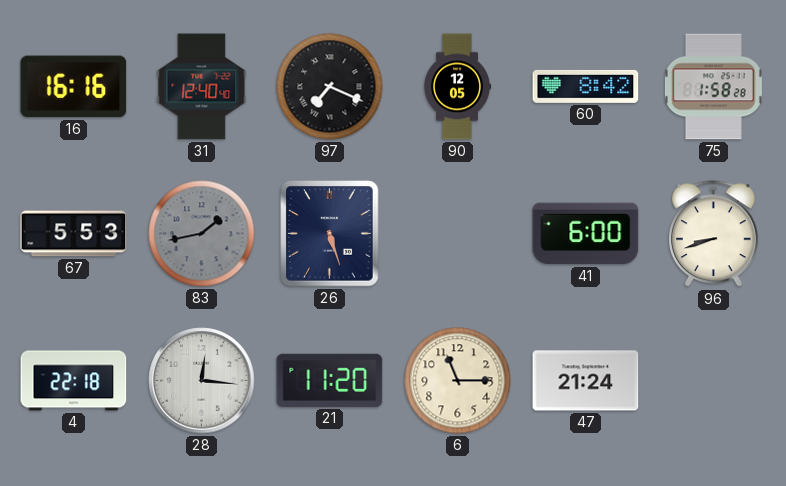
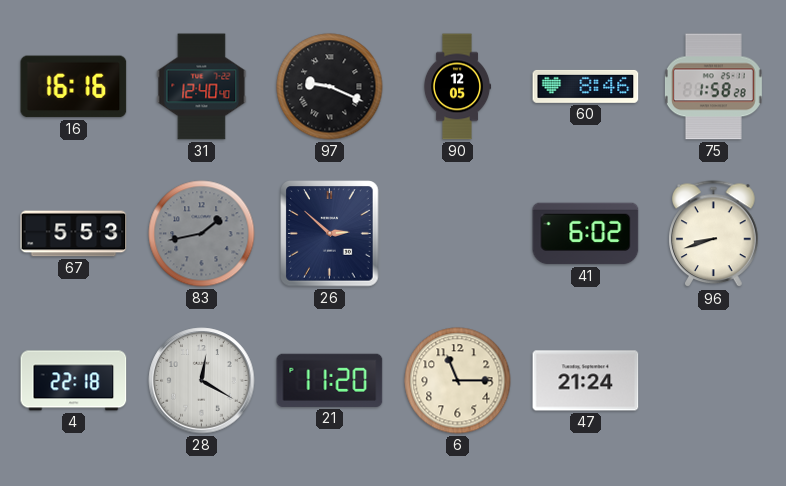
97: 7:19 -> 9:19
60: 8:42 -> 8:46
26: 5:27 -> 2:52
41: 6:00 -> 6:02
28: 12:16 -> 12:20
